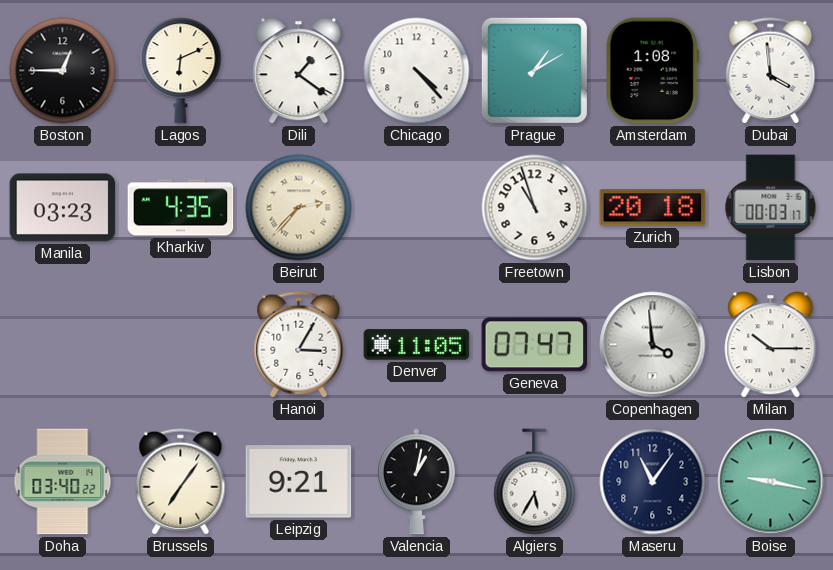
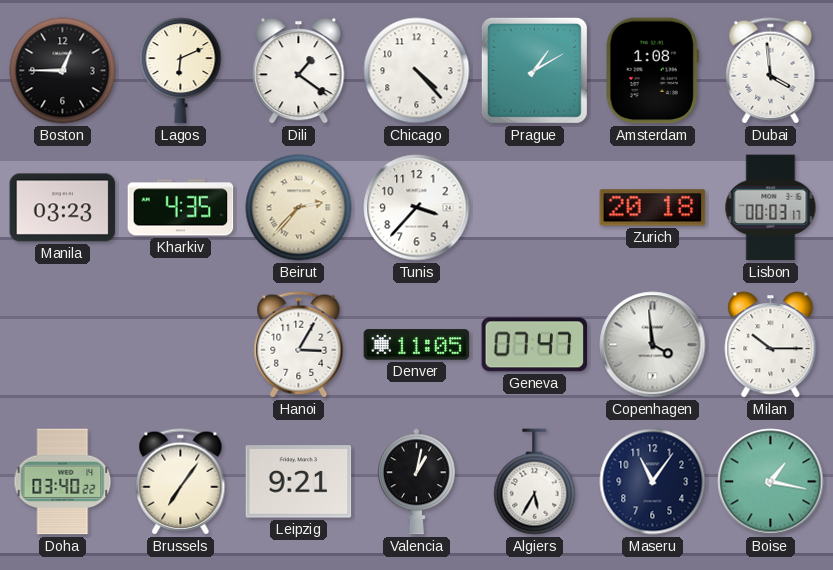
Tunis: none -> 3:37
Freetown: 10:57 -> none
Boise: 9:17 -> 1:17
